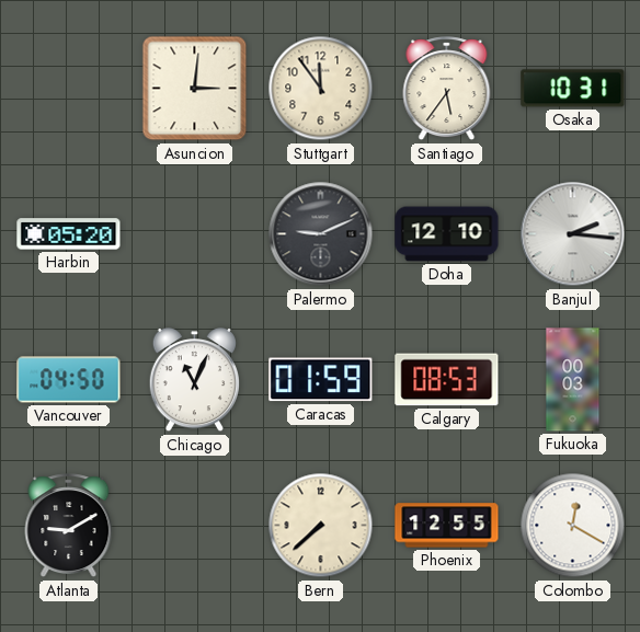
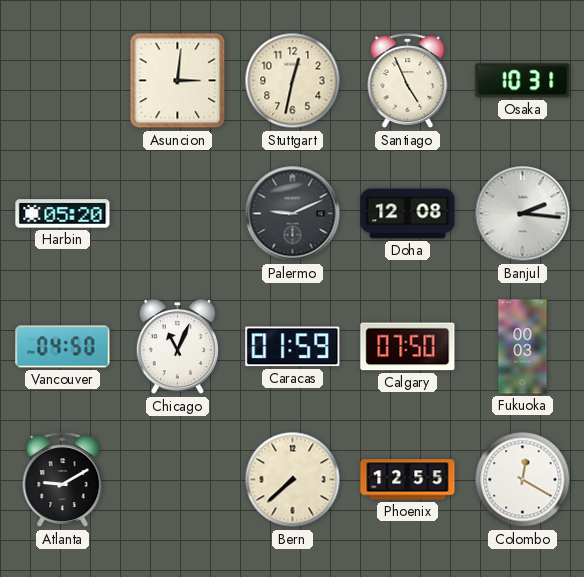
Stuttgart: 11:54 -> 12:32
Santiago: 5:36 -> 4:56
Doha: 12:10 -> 12:08
Calgary: 08:53 -> 07:50
